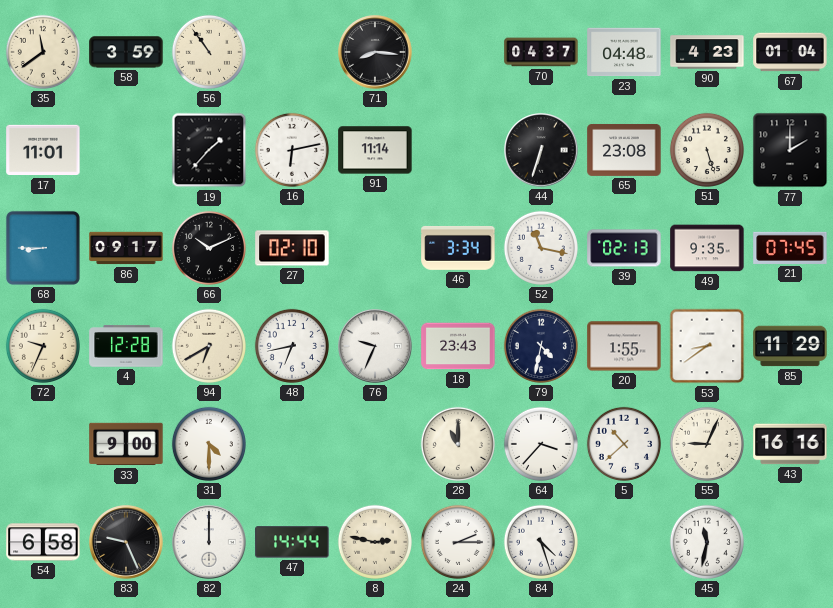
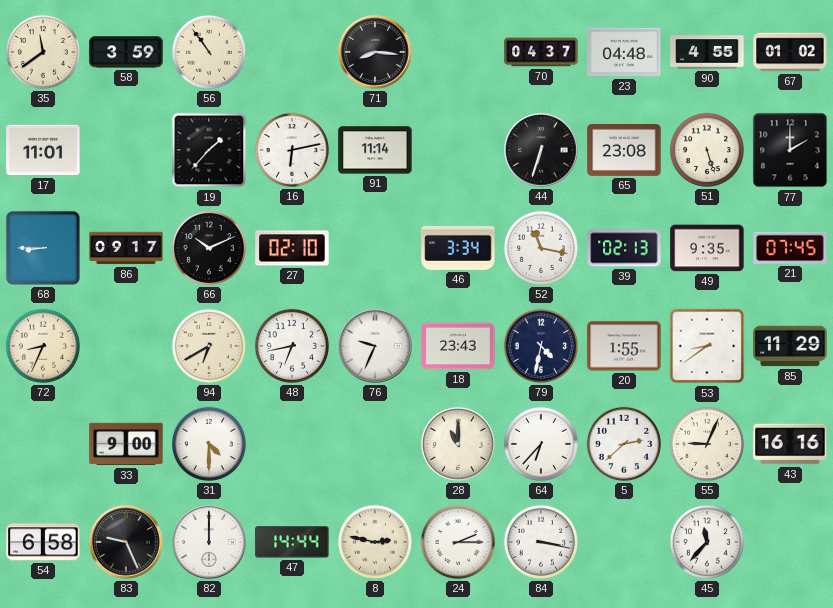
90: 4:23 -> 4:55
67: 01:04 -> 01:02
72: 9:34 -> 8:34
4: 12:28 -> none
64: 3:37 -> 6:37
5: 10:38 -> 2:38
84: 4:27 -> 3:17
45: 11:32 -> 11:37
